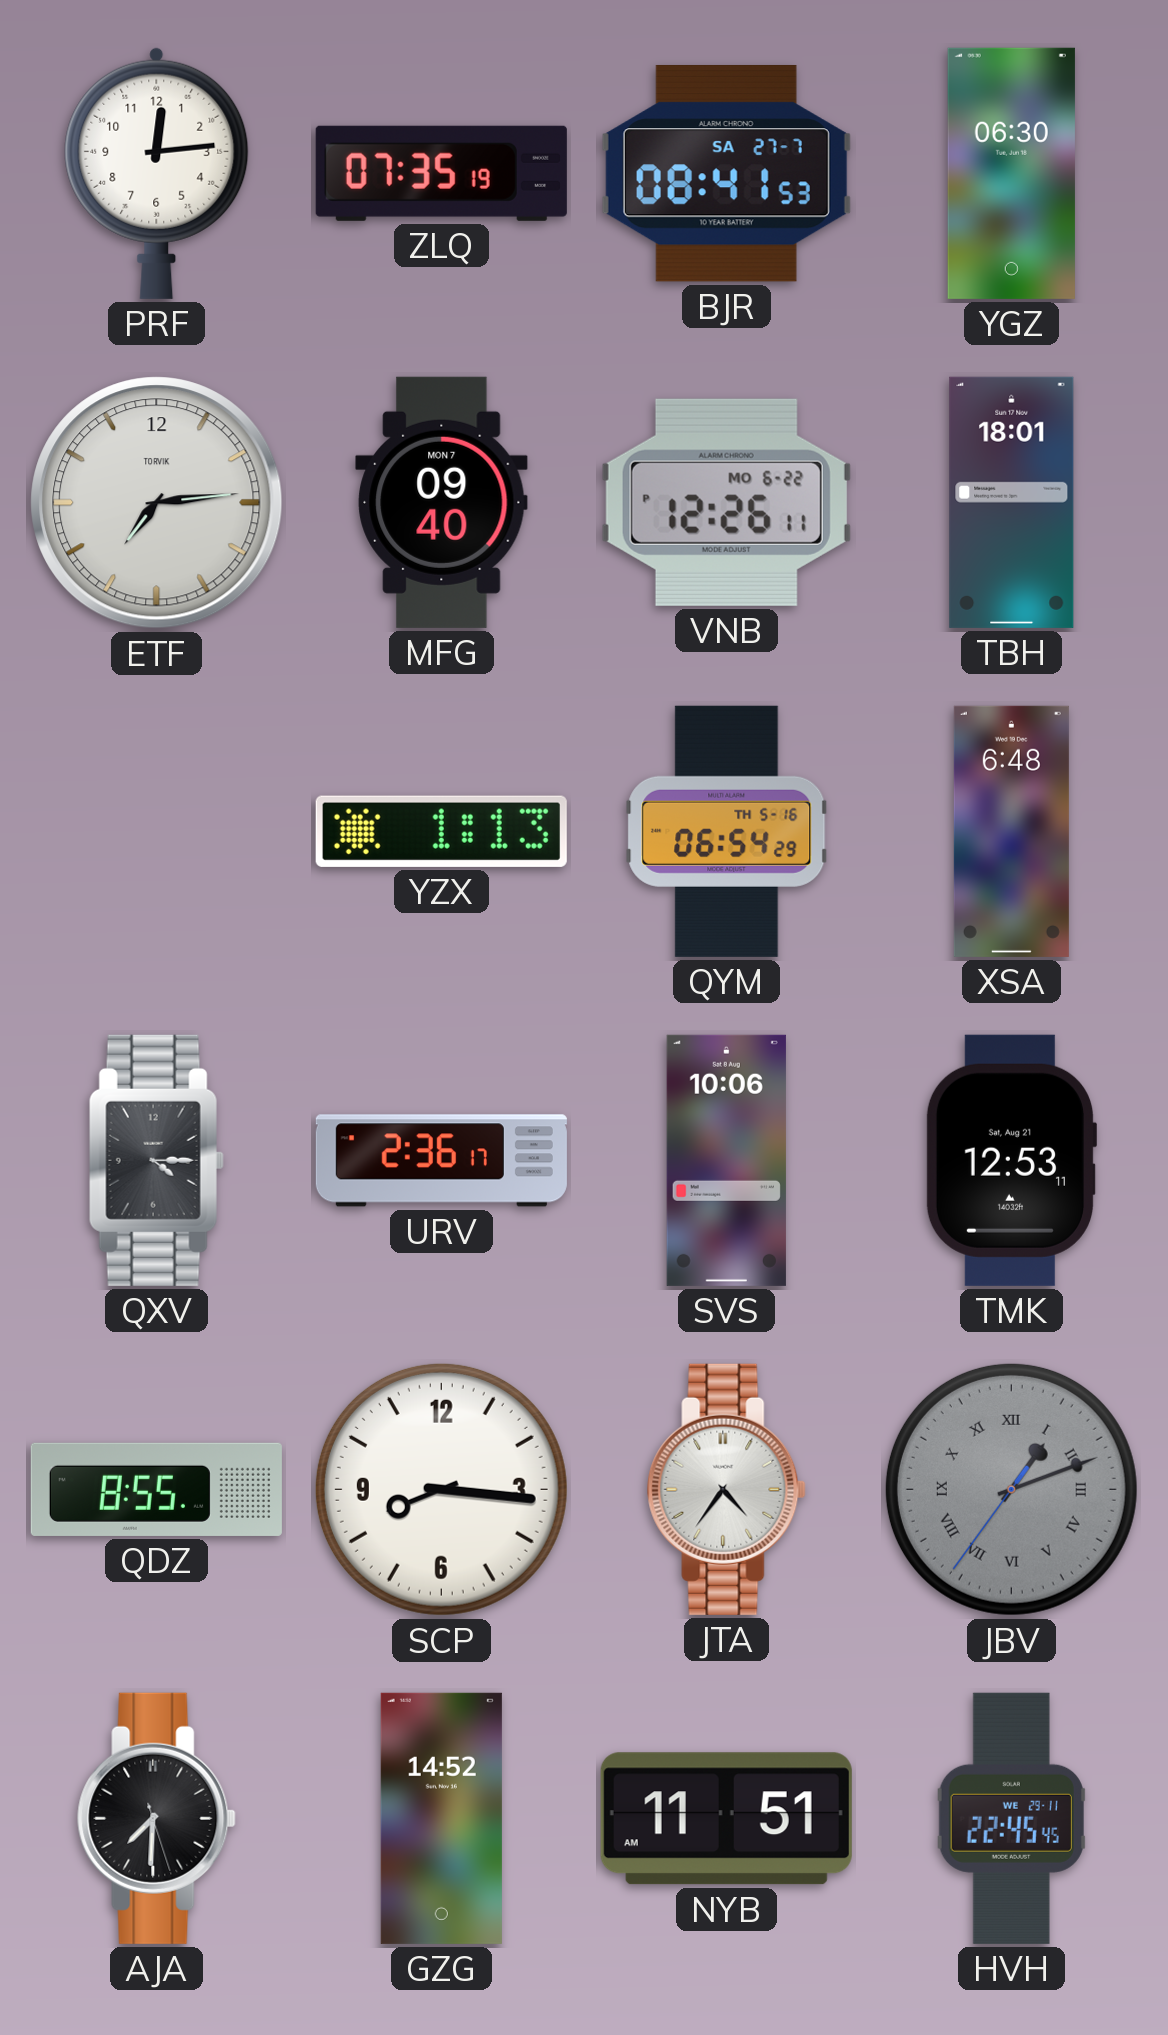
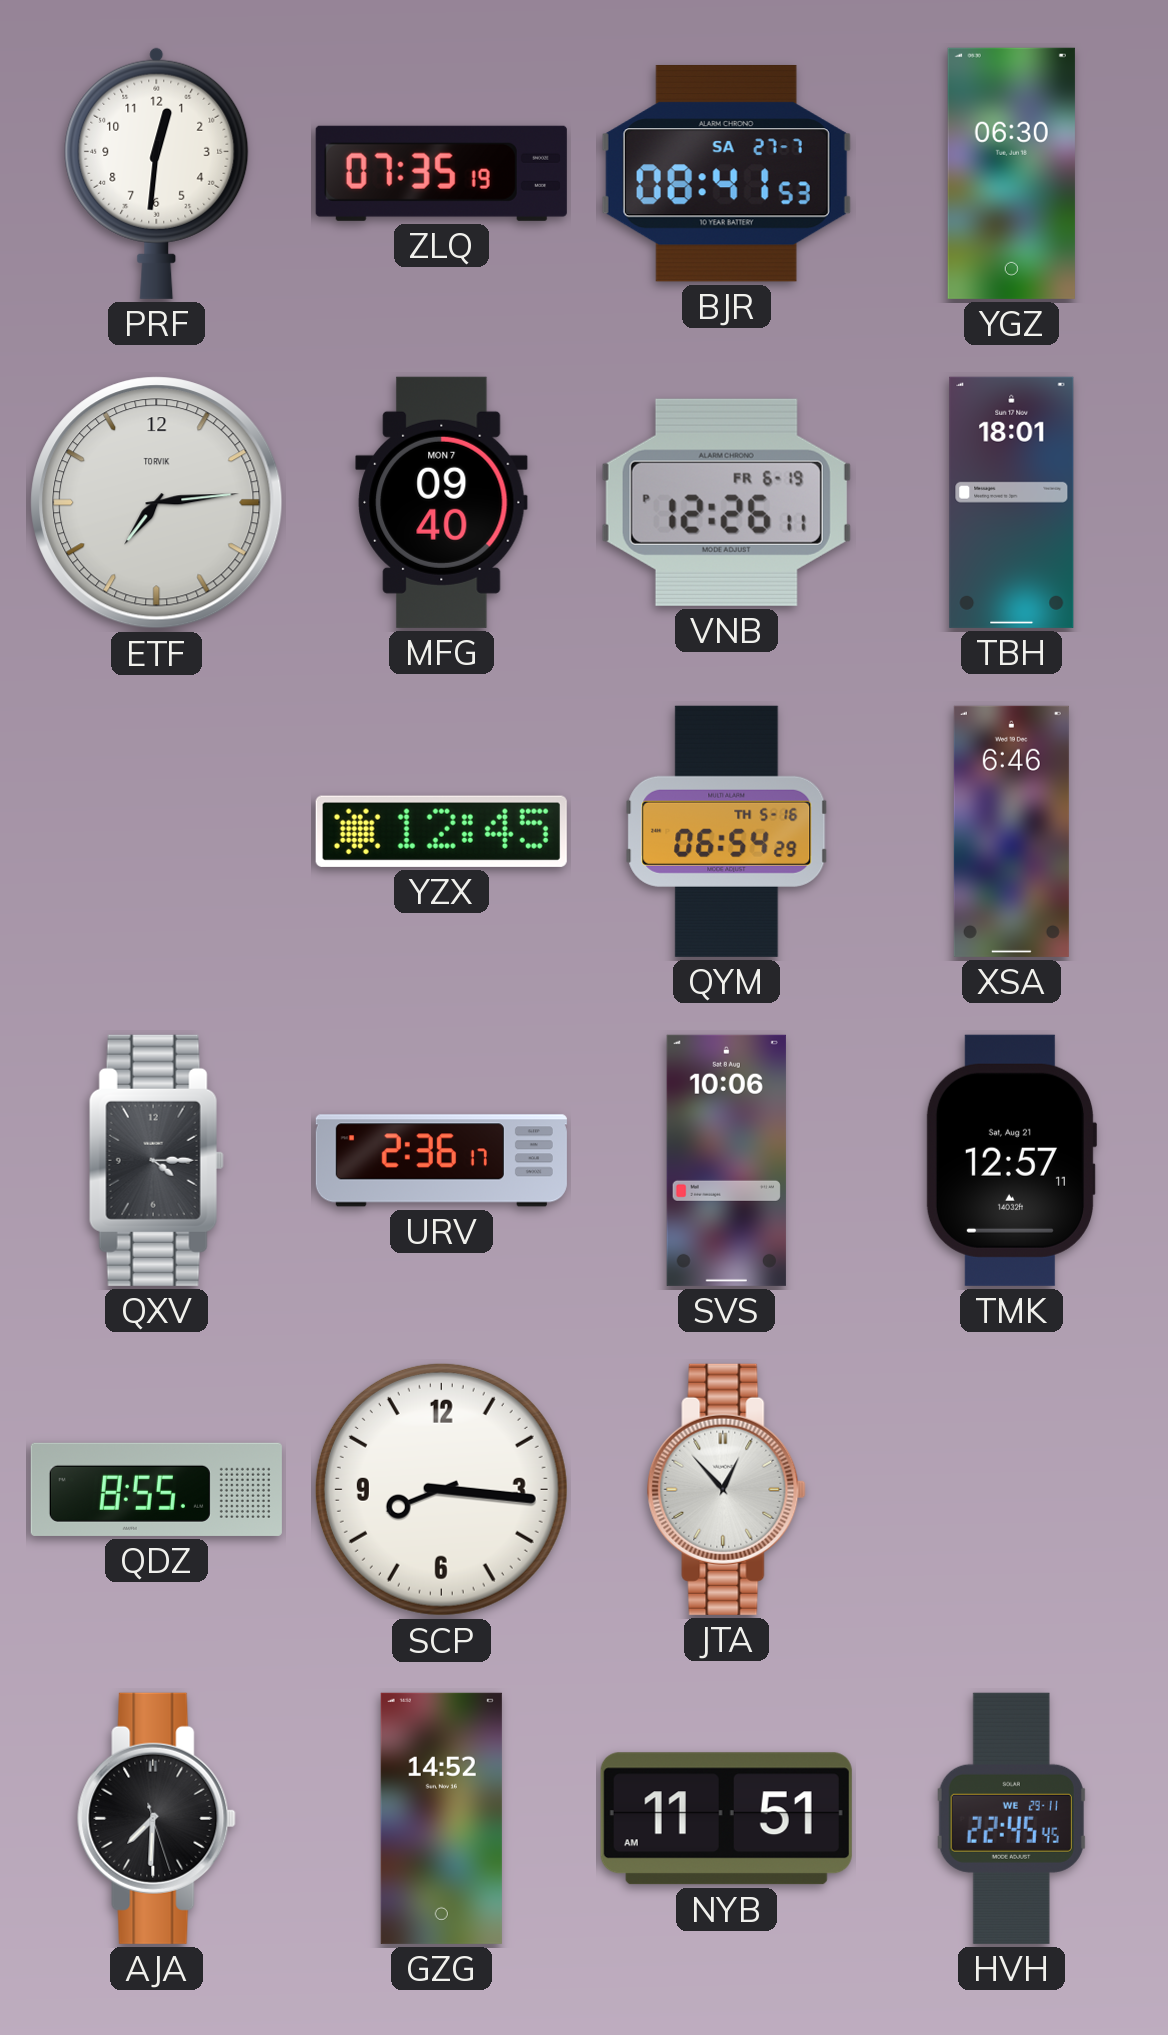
PRF: 12:14 -> 12:31
VNB date: MO 6-22 -> FR 6-19
YZX: 1:13 -> 12:45
XSA: 6:48 -> 6:46
TMK: 12:53 -> 12:57
JTA: 4:36 -> 12:53
JBV: 1:11 -> none
